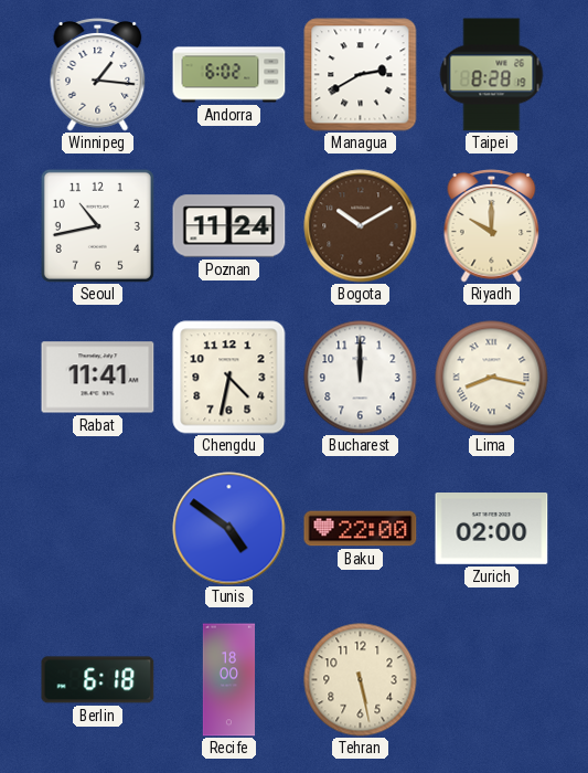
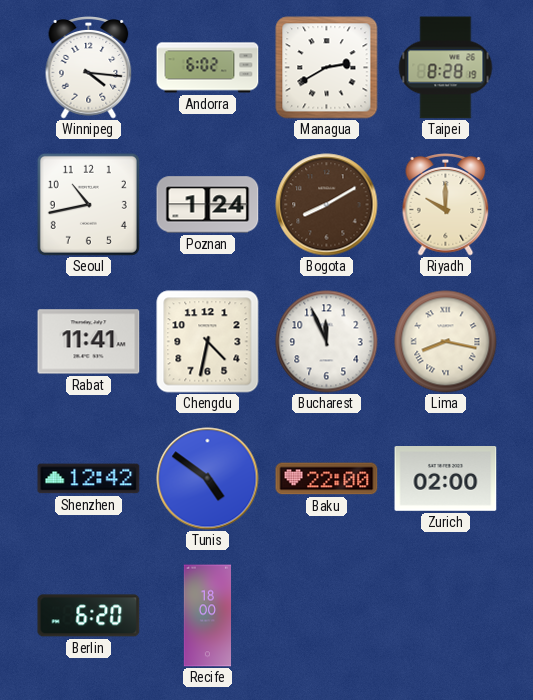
Winnipeg: 1:16 -> 4:16
Poznan: 11:24 -> 1:24
Bogota: 10:10 -> 8:10
Bucharest: 12:00 -> 11:56
Shenzhen: none -> 12:42
Berlin: 6:18 -> 6:20
Tehran: 5:28 -> none
